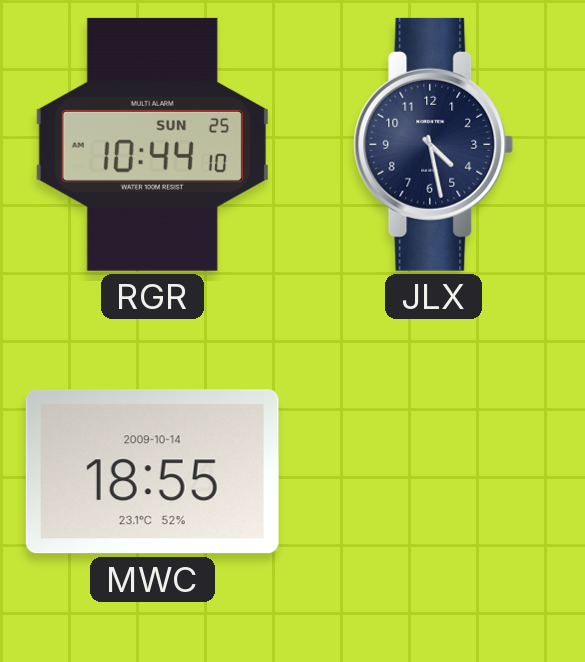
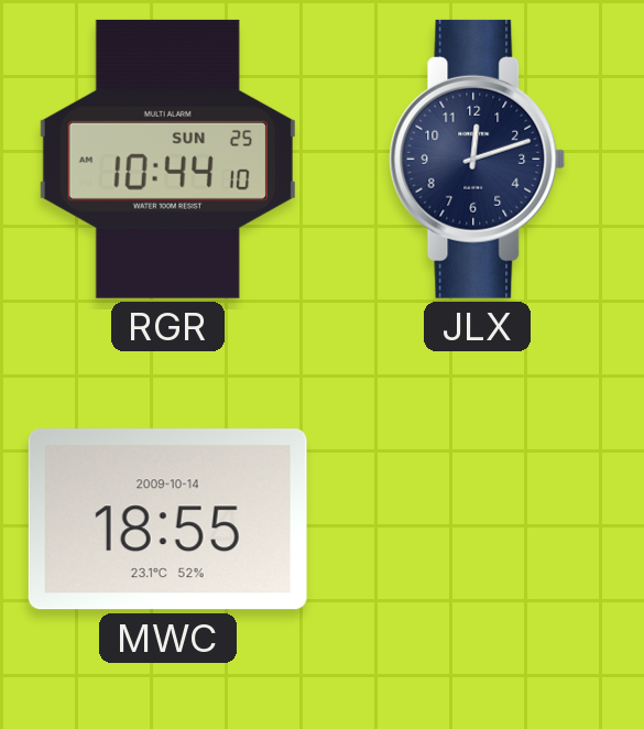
JLX: 4:28 -> 12:12
